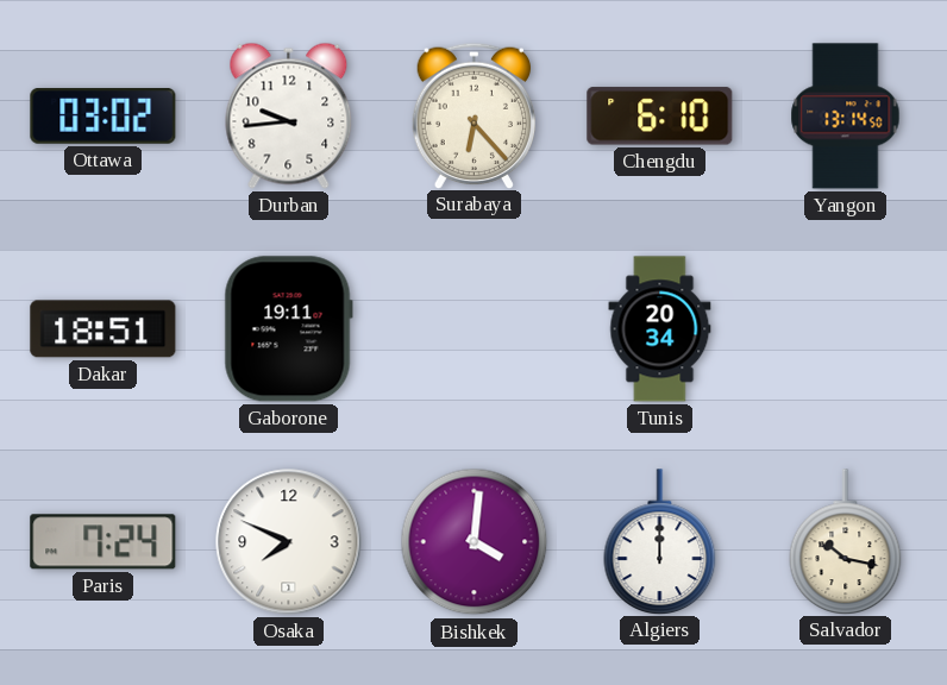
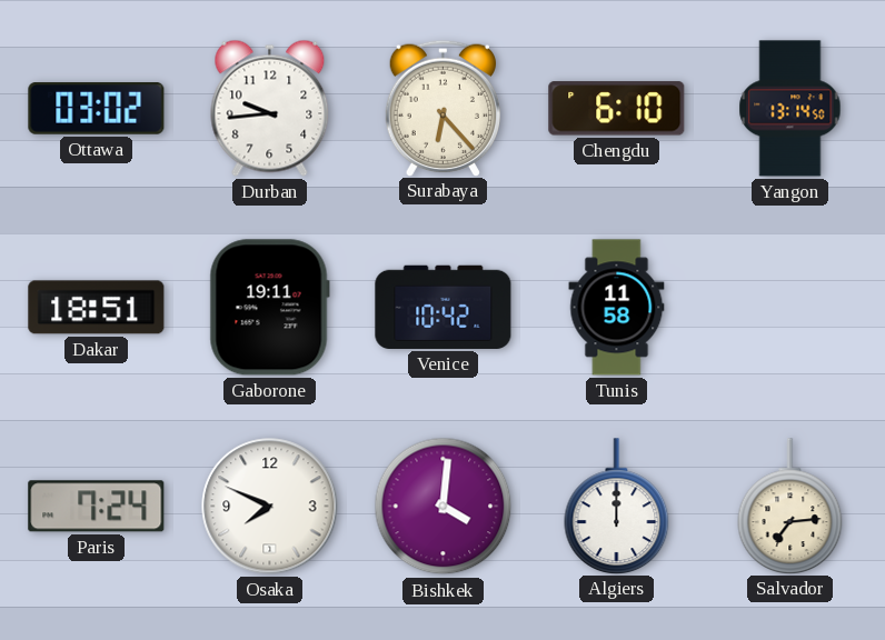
Venice: none -> 10:42
Tunis: 20:34 -> 11:58
Salvador: 10:17 -> 7:14
